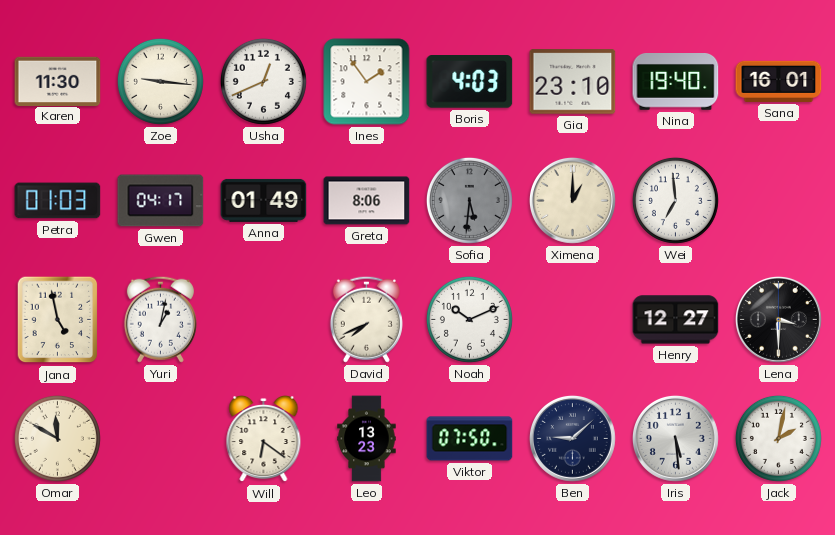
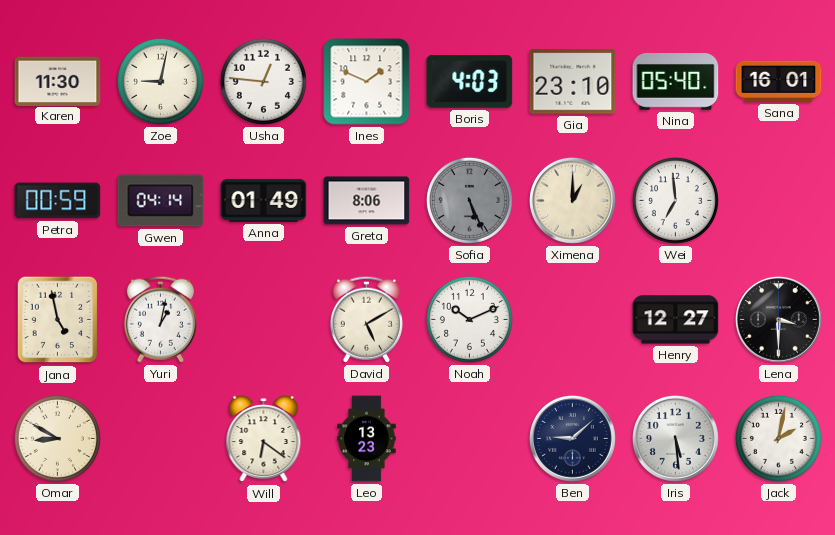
Zoe: 9:16 -> 9:02
Usha: 12:41 -> 12:46
Ines: 1:54 -> 1:49
Nina: 19:40 -> 05:40
Petra: 01:03 -> 00:59
Gwen: 04:17 -> 04:14
Sofia: 5:31 -> 5:26
David: 7:41 -> 5:10
Omar: 11:50 -> 8:50
Viktor: 07:50 -> none
